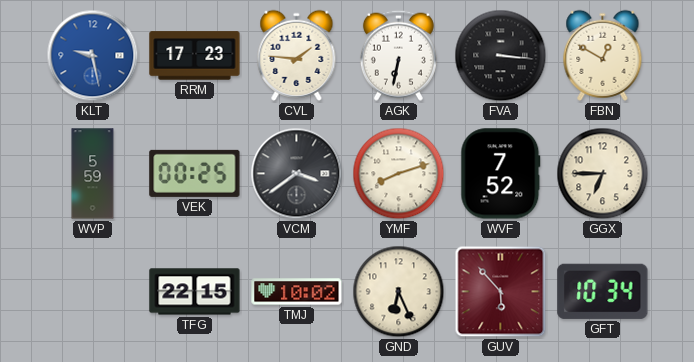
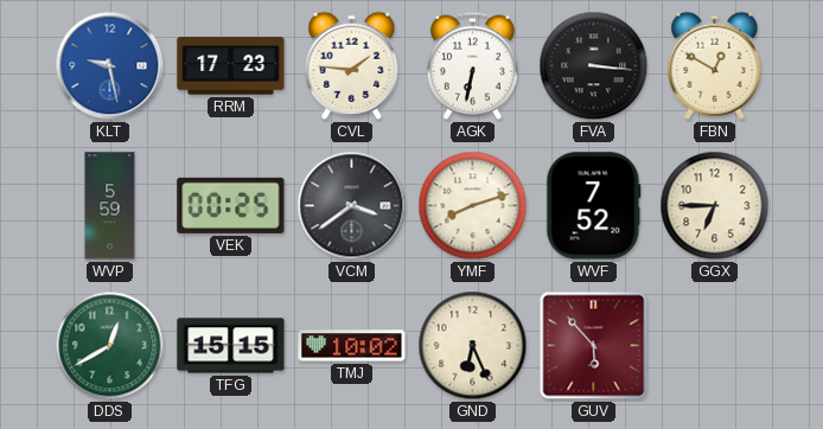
DDS: none -> 12:40
TFG: 22:15 -> 15:15
GFT: 10:34 -> none
